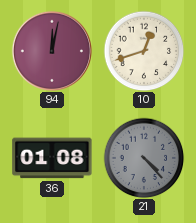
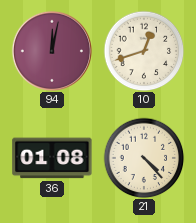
21 dial: grey -> cream
